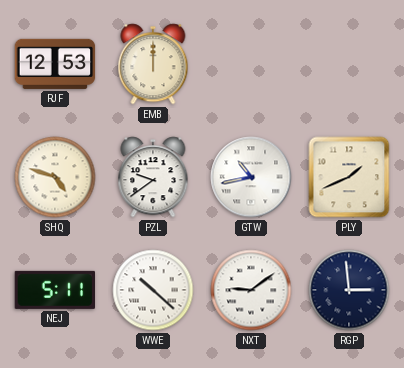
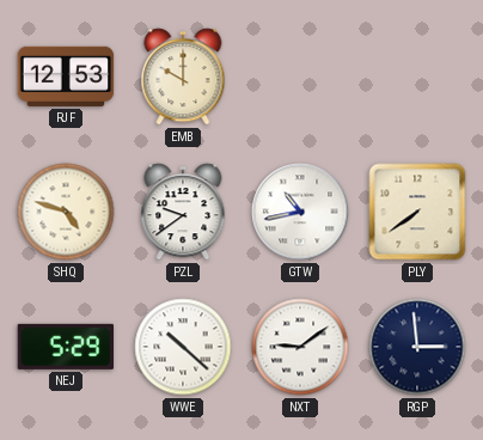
EMB: 12:00 -> 10:00
PLY: 1:41 -> 7:39
NEJ: 5:11 -> 5:29
